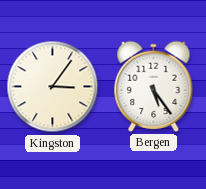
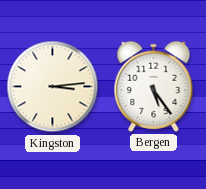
Kingston: 3:06 -> 3:14
